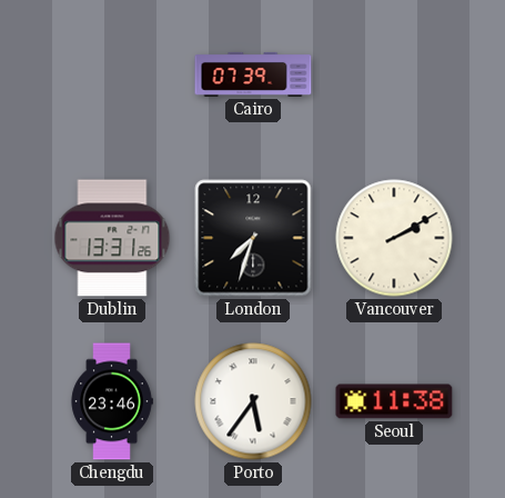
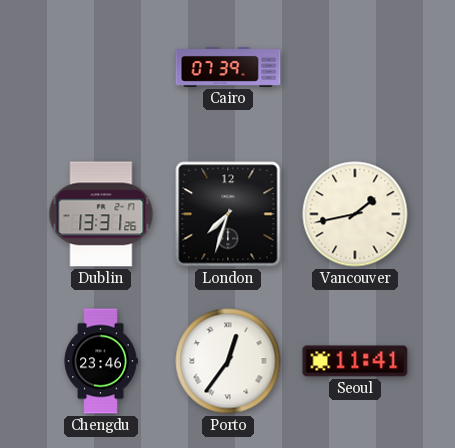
Vancouver: 2:10 -> 1:43
Porto: 5:36 -> 12:36
Seoul: 11:38 -> 11:41
